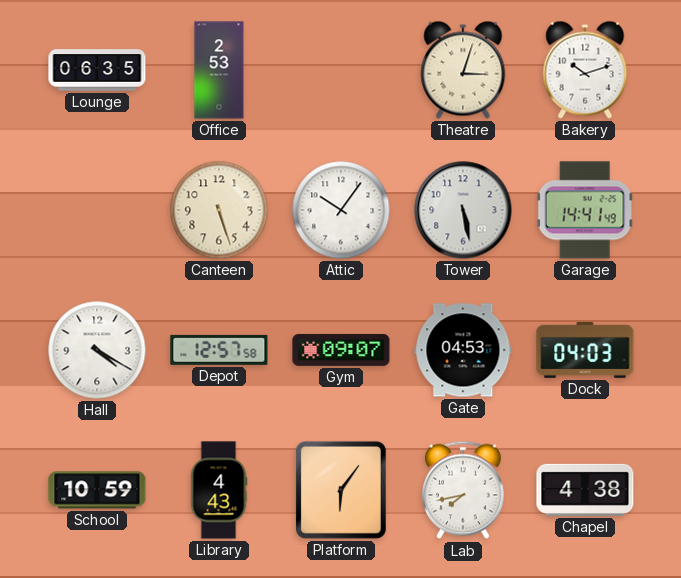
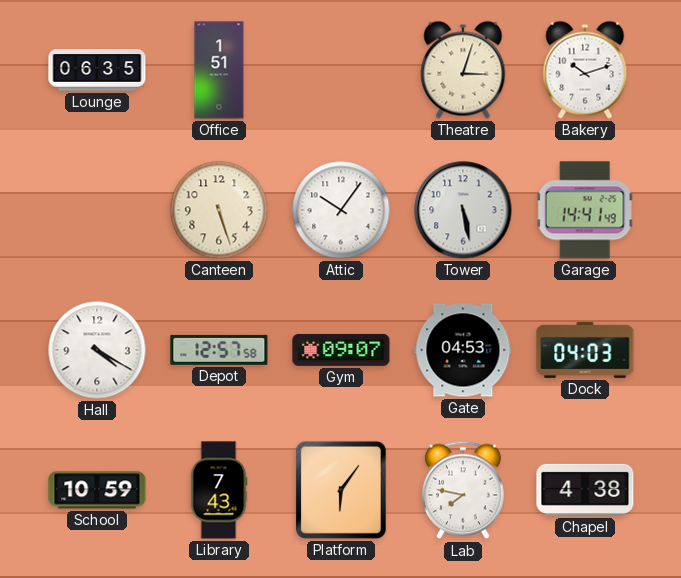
Office: 2:53 -> 1:51
Library: 4:43 -> 7:43
Lab: 7:43 -> 7:47
